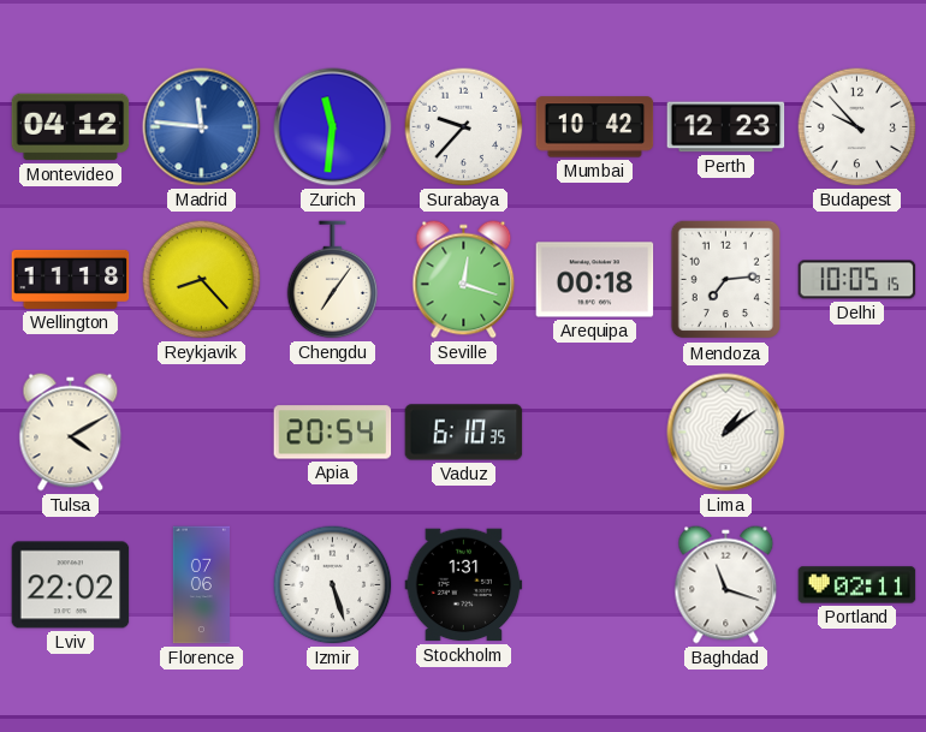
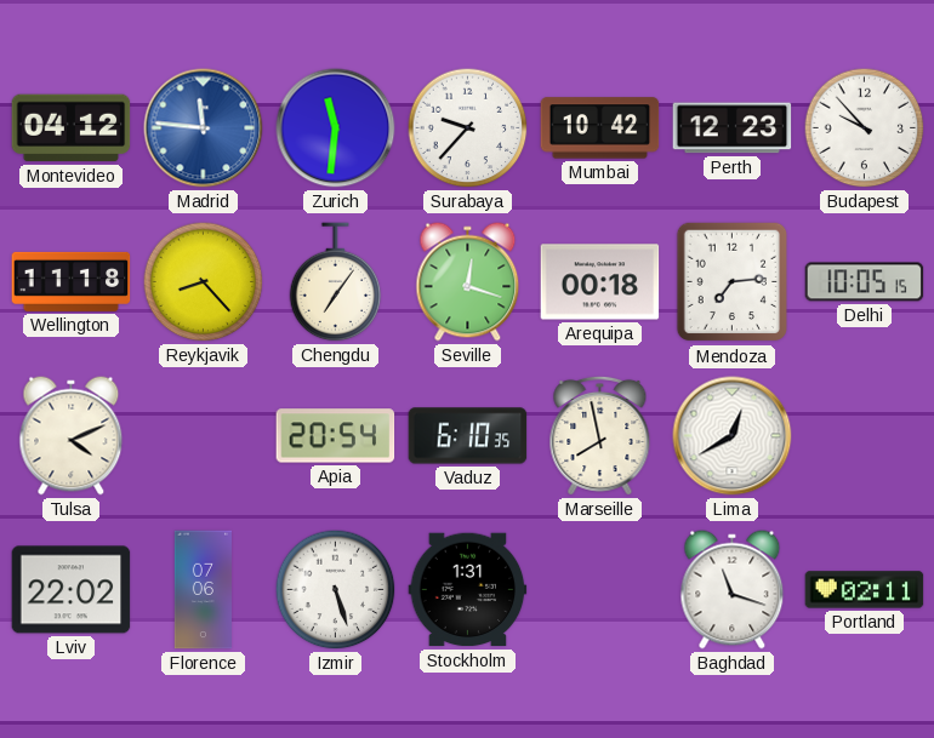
Tulsa: 4:10 -> 4:11
Marseille: none -> 7:58
Lima: 1:09 -> 12:40
